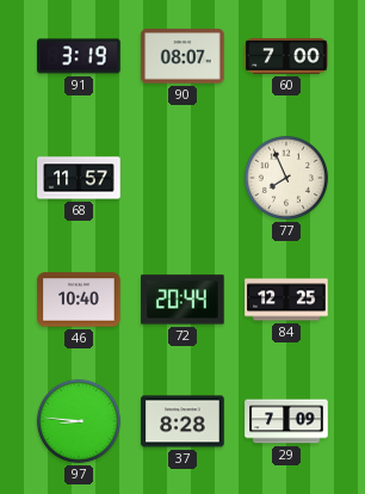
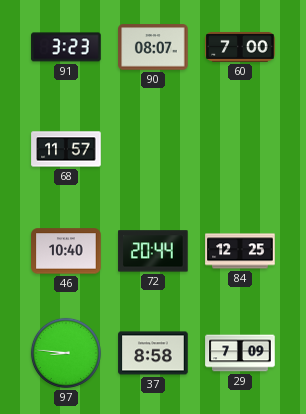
91: 3:19 -> 3:23
77: 7:56 -> none
37: 8:28 -> 8:58
